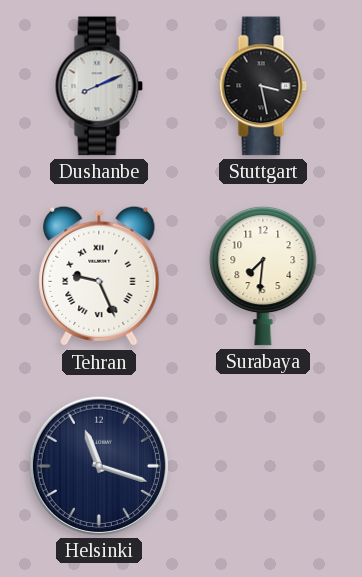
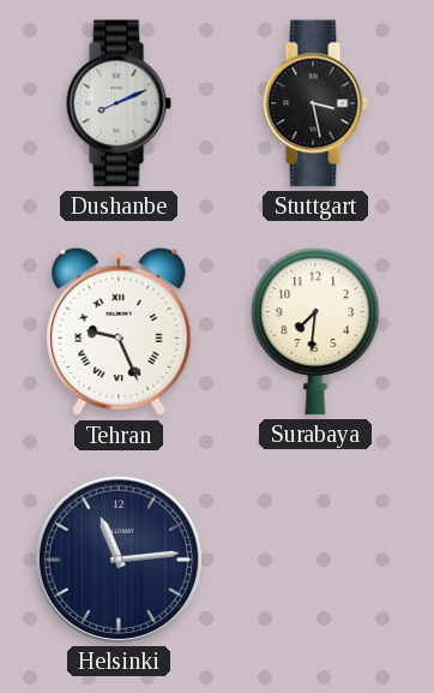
Helsinki: 11:18 -> 11:14
